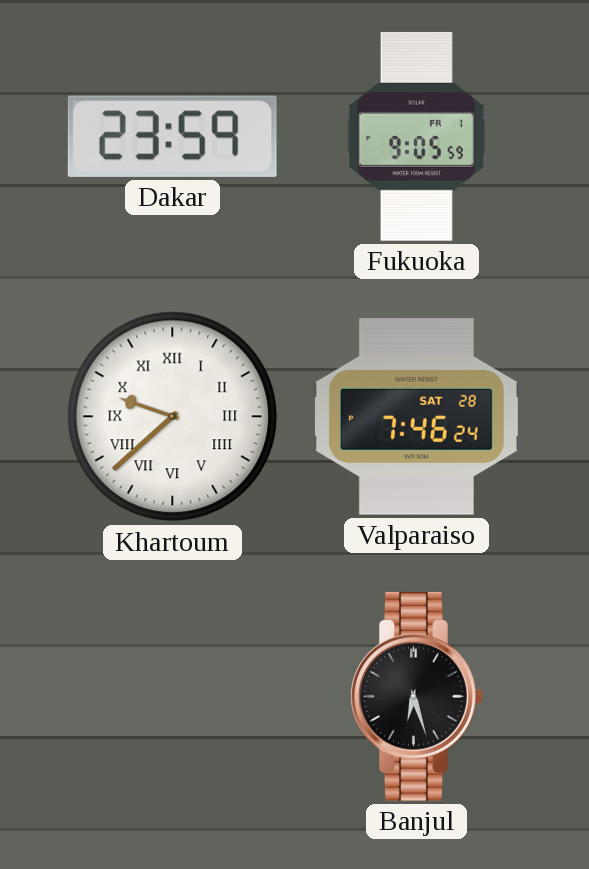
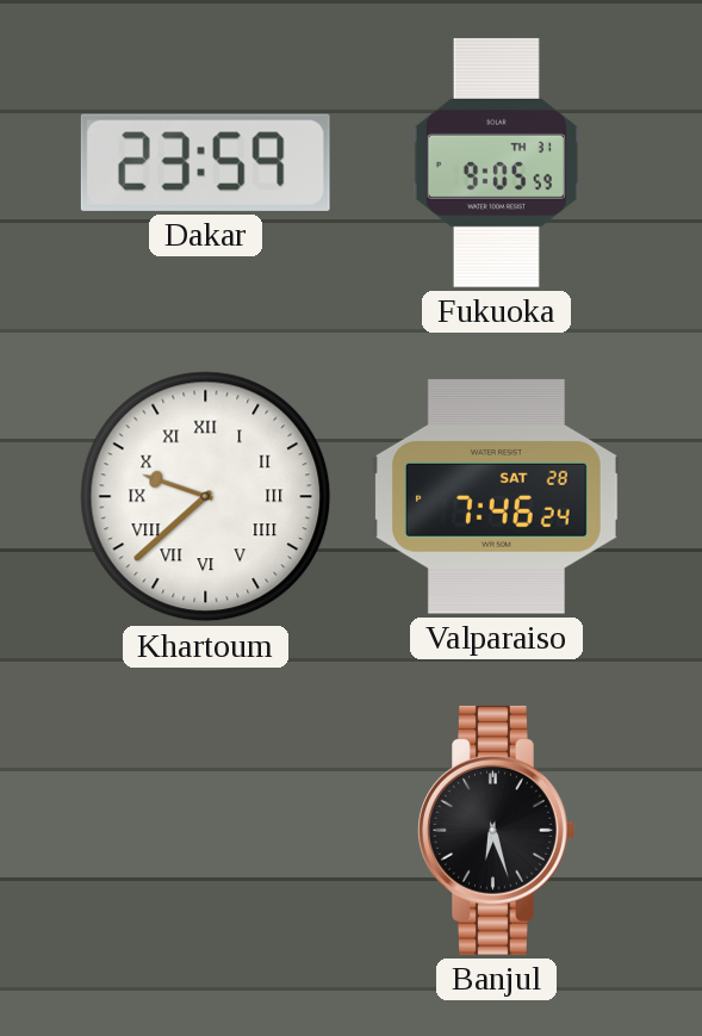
Fukuoka date: FR 1 -> TH 31
